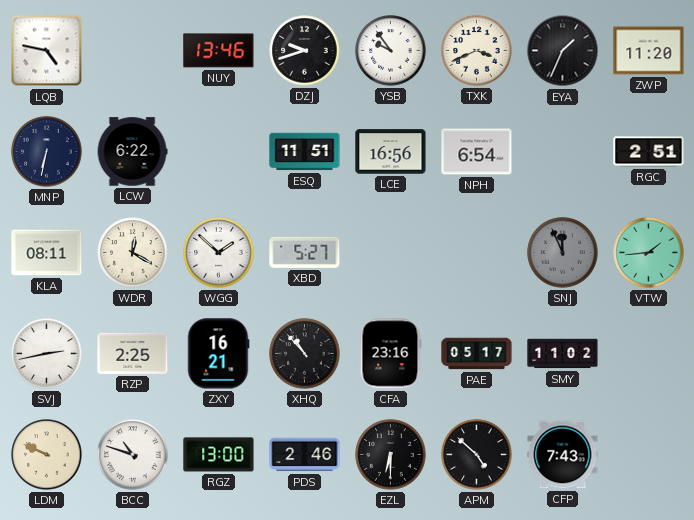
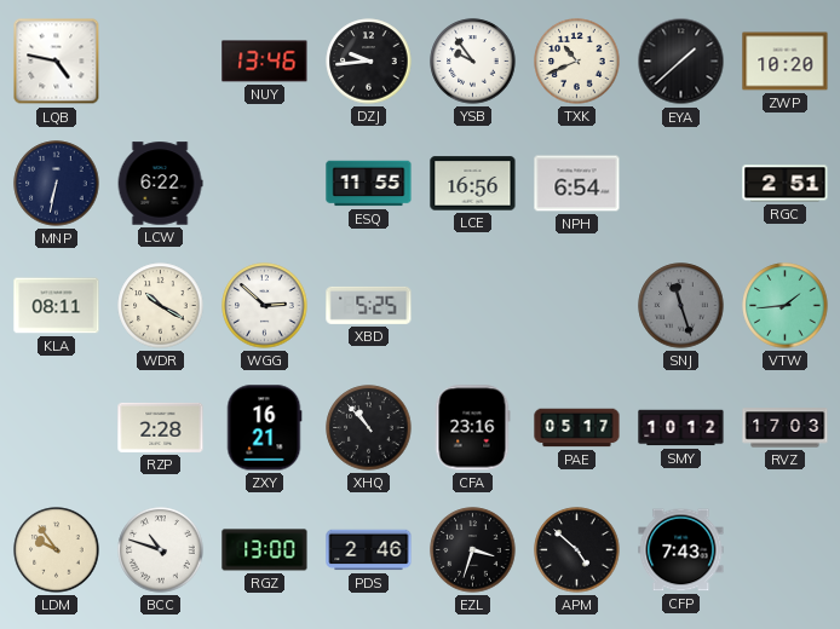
DZJ: 9:42 -> 9:44
TXK: 3:41 -> 10:41
EYA: 1:34 -> 1:38
ZWP: 11:20 -> 10:20
ESQ: 11:51 -> 11:55
WDR: 12:20 -> 10:20
WGG: 1:52 -> 2:52
XBD: 5:27 -> 5:25
SNJ: 11:56 -> 11:27
SVJ: 2:43 -> none
RZP: 2:25 -> 2:28
SMY: 11:02 -> 10:12
RVZ: none -> 17:03
LDM: 9:49 -> 9:54
EZL: 6:30 -> 3:33
